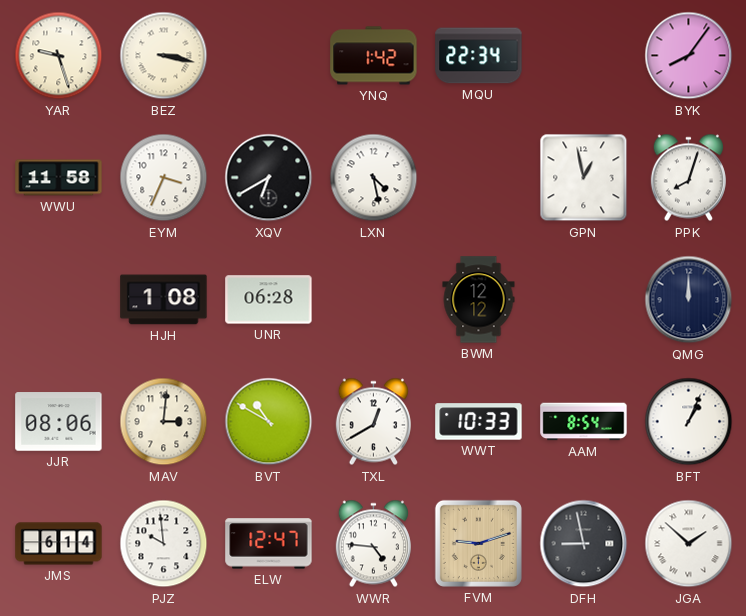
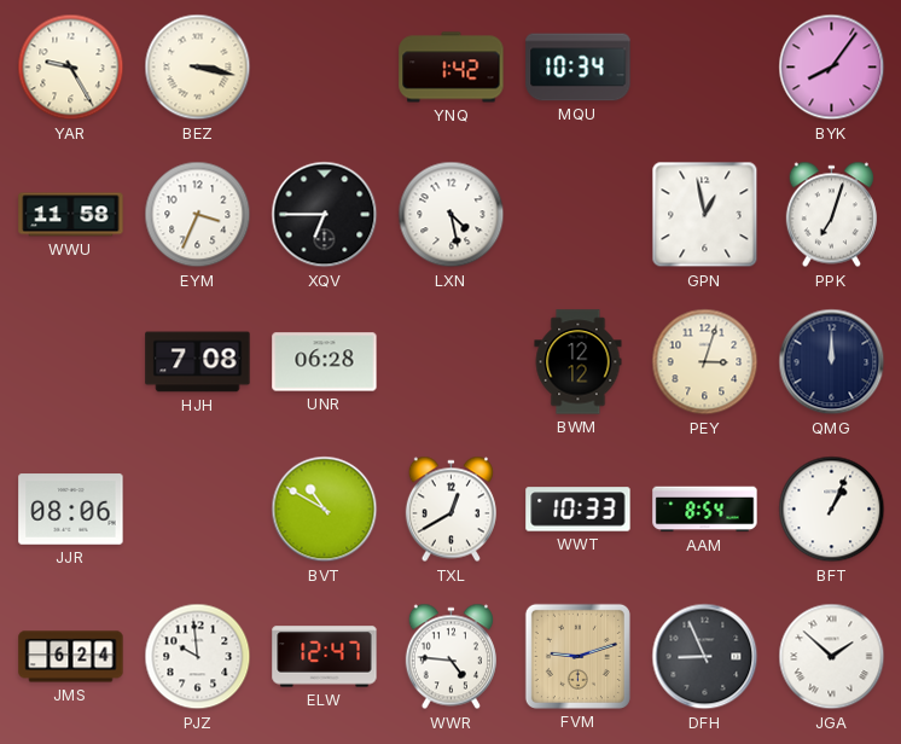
YAR: 9:27 -> 9:25
MQU: 22:34 -> 10:34
XQV: 6:40 -> 6:45
PPK: 8:03 -> 7:03
HJH: 1:08 -> 7:08
PEY: none -> 3:03
MAV: 3:01 -> none
JMS: 6:14 -> 6:24
DFH: 8:58 -> 8:56
